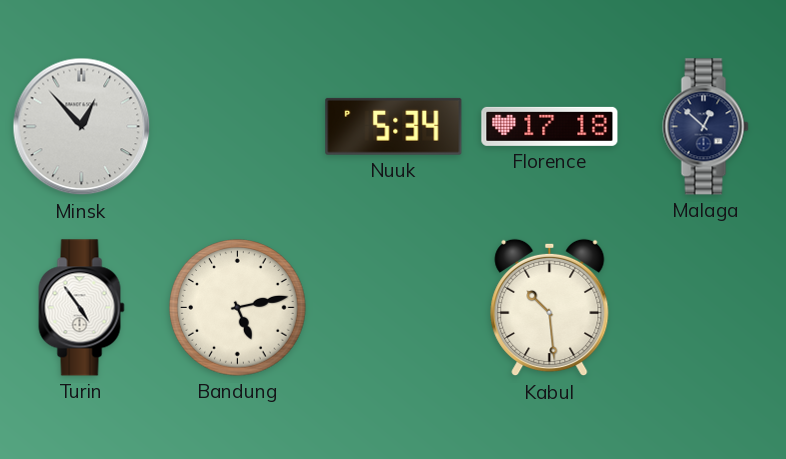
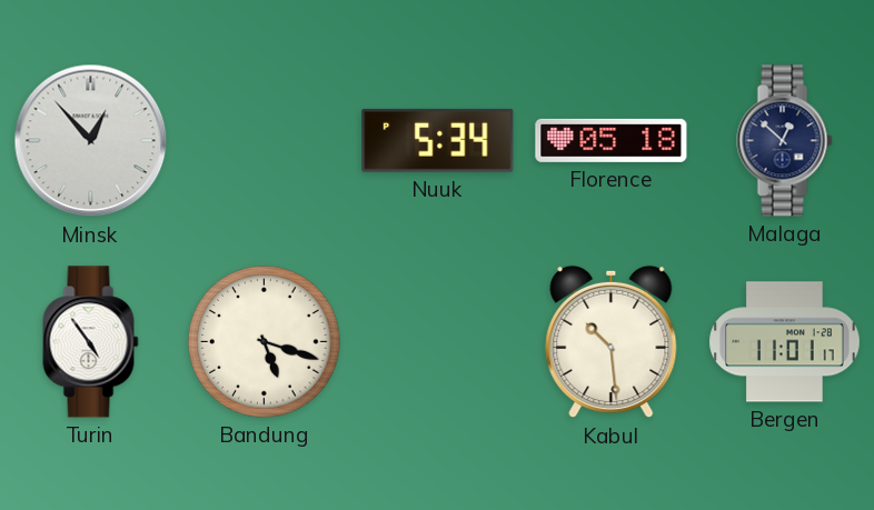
Florence: 17:18 -> 05:18
Bandung: 5:13 -> 5:18
Bergen: none -> 11:01
